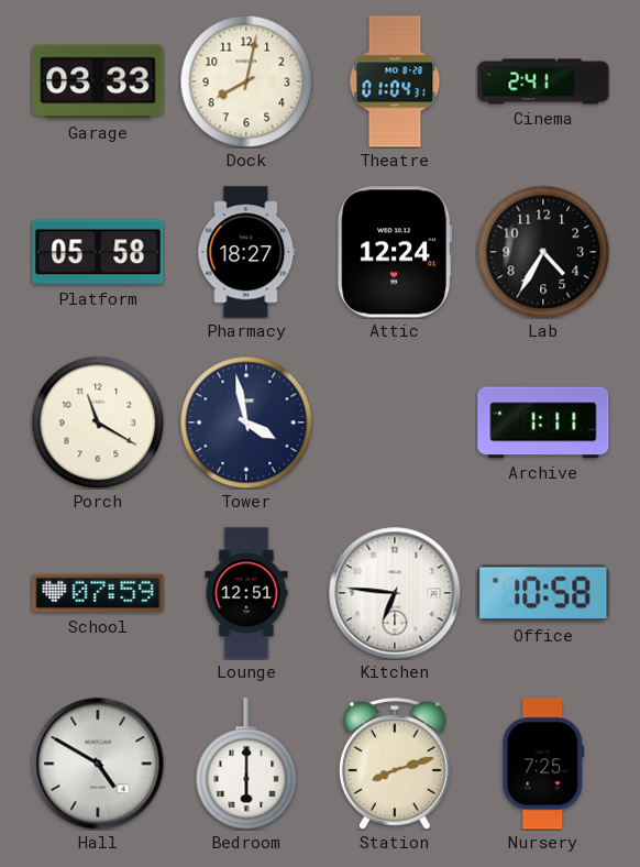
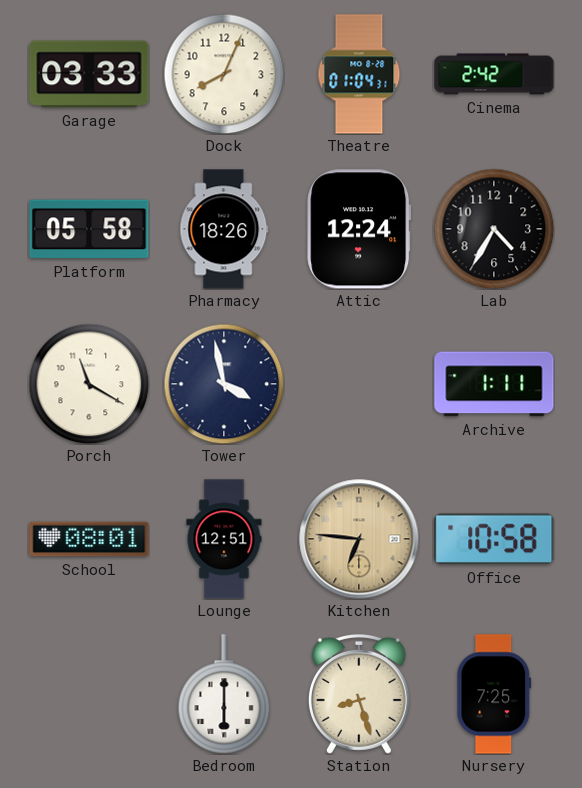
Dock: 8:02 -> 8:04
Cinema: 2:41 -> 2:42
Pharmacy: 18:27 -> 18:26
School: 07:59 -> 08:01
Kitchen dial: white -> champagne
Hall: 4:50 -> none
Station: 8:12 -> 8:27
